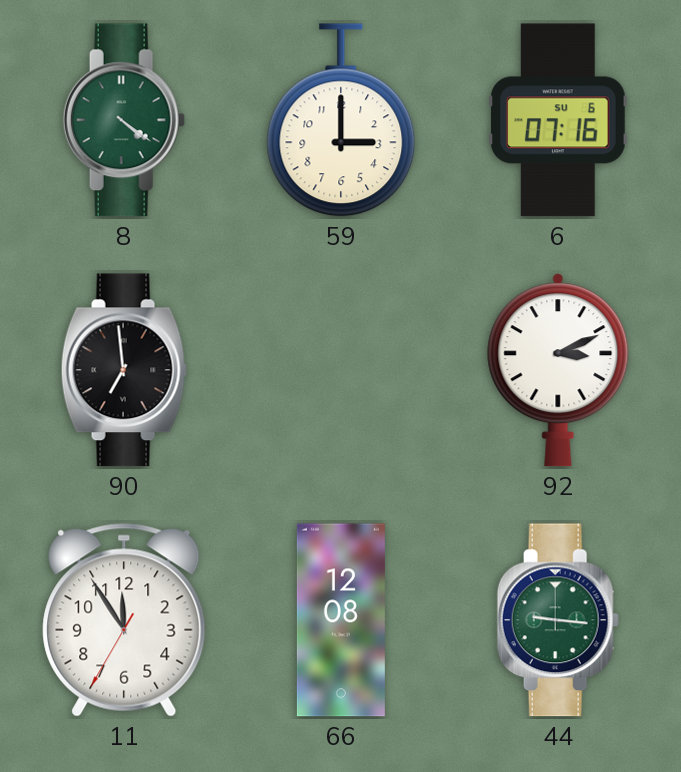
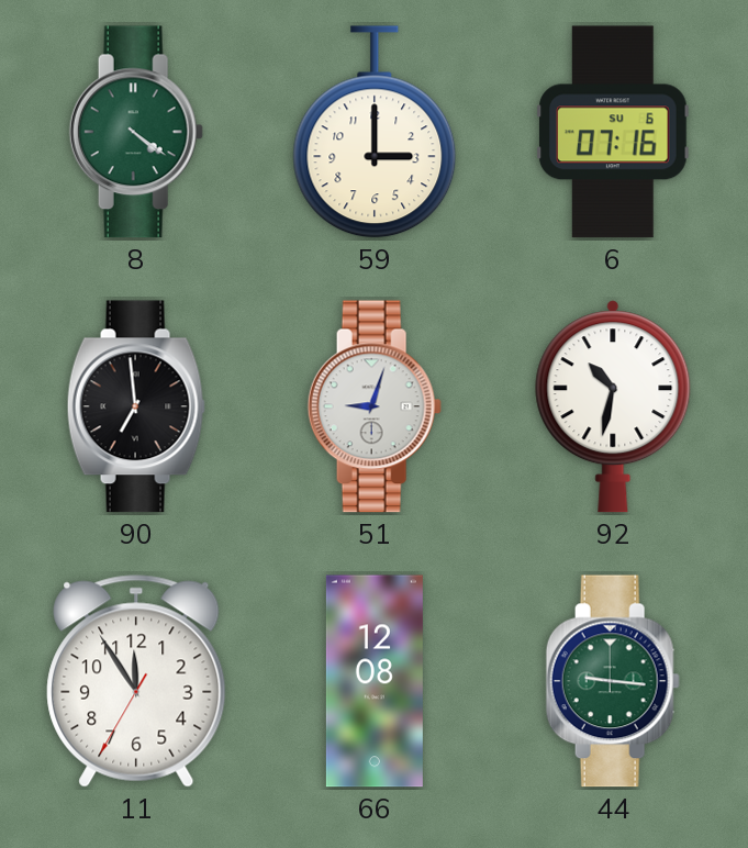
51: none -> 9:03
92: 3:11 -> 10:32
